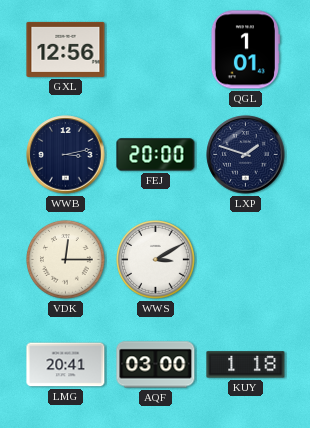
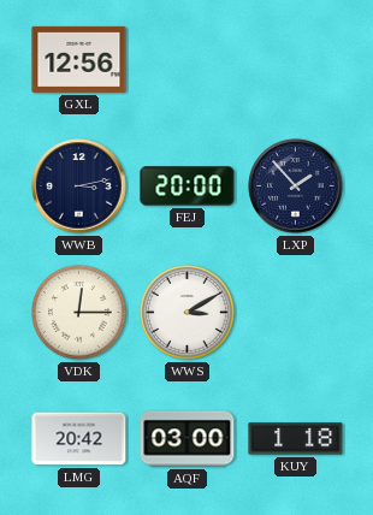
QGL: 1:01 -> none
LXP: 1:48 -> 1:53
LMG: 20:41 -> 20:42
